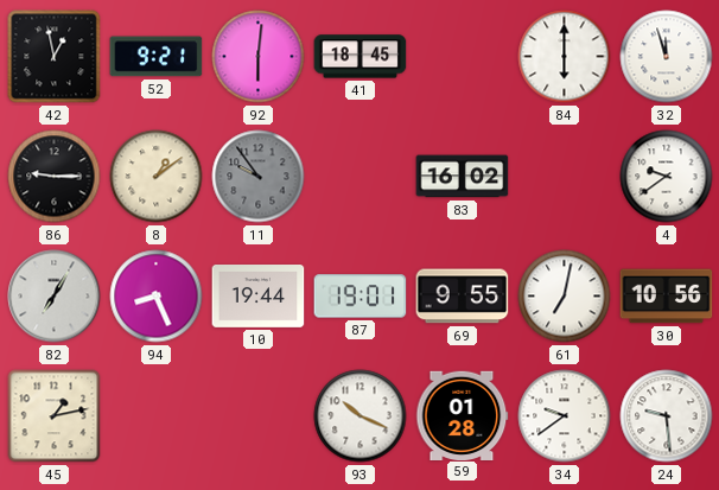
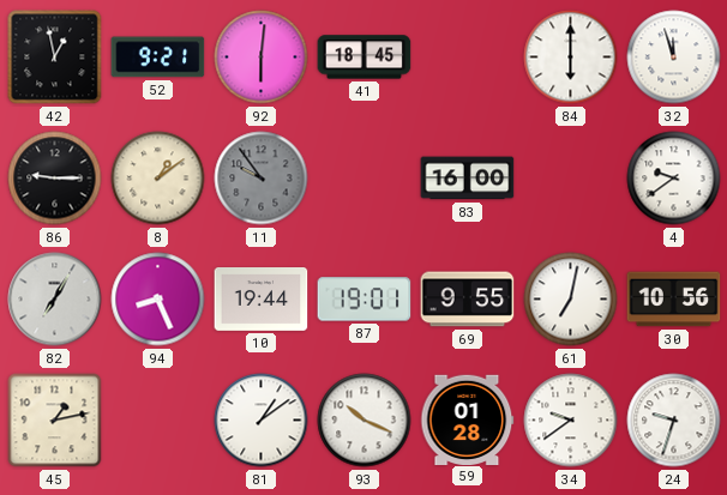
83: 16:02 -> 16:00
81: none -> 1:09
24: 9:29 -> 9:33
